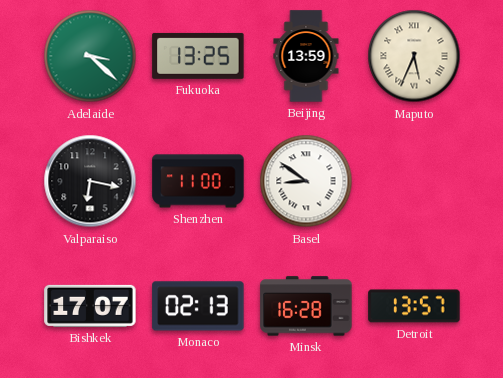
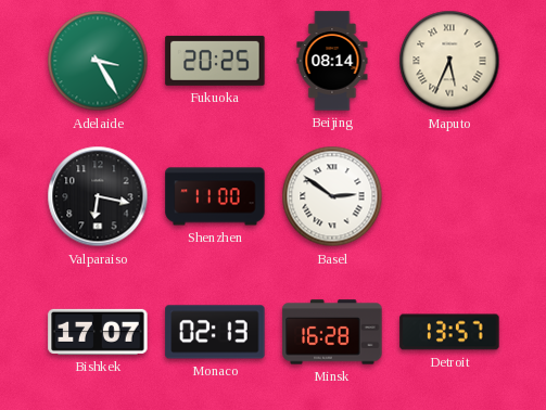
Adelaide: 3:22 -> 3:25
Fukuoka: 13:25 -> 20:25
Beijing: 13:59 -> 08:14
Basel: 8:51 -> 2:51
